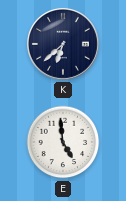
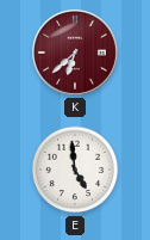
K dial: navy -> burgundy
